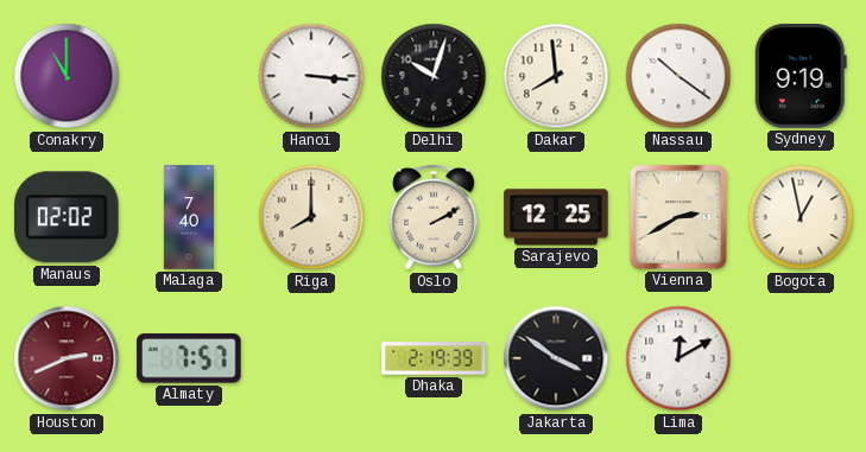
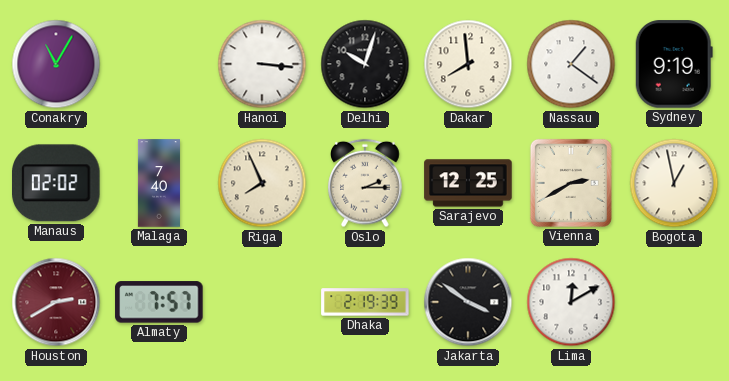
Conakry: 11:00 -> 11:05
Nassau: 10:21 -> 1:21
Riga: 8:00 -> 7:56
Oslo: 2:10 -> 2:15
Houston: 2:41 -> 2:40
